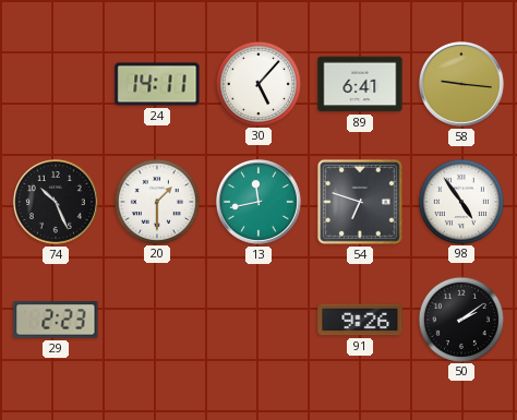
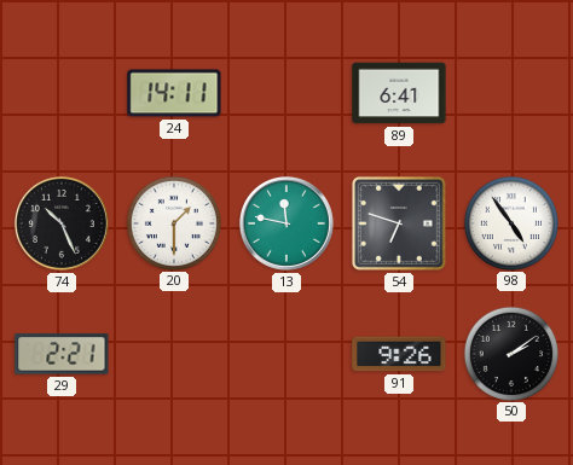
30: 5:07 -> none
58: 9:16 -> none
13: 11:43 -> 11:47
29: 2:23 -> 2:21
